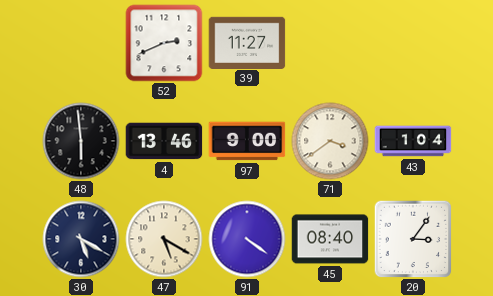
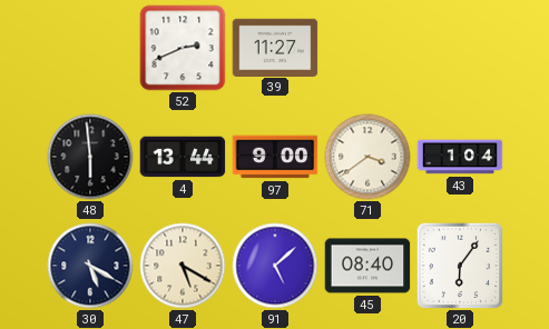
4: 13:46 -> 13:44
91: 4:21 -> 5:08
20: 3:06 -> 6:06
